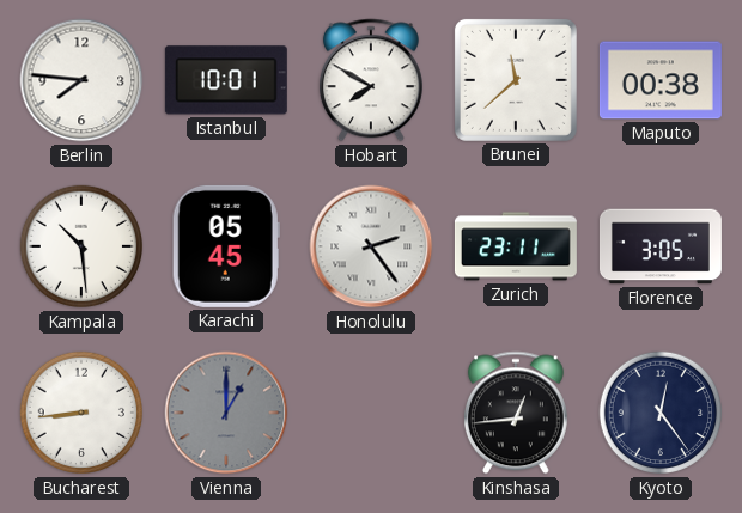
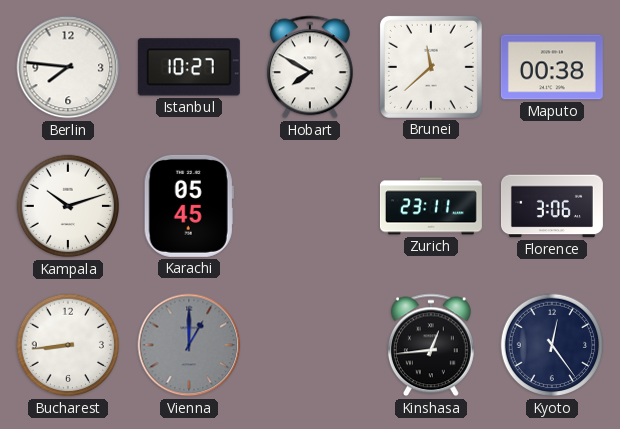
Istanbul: 10:01 -> 10:27
Kampala: 10:29 -> 10:12
Honolulu: 2:24 -> none
Florence: 3:05 -> 3:06
